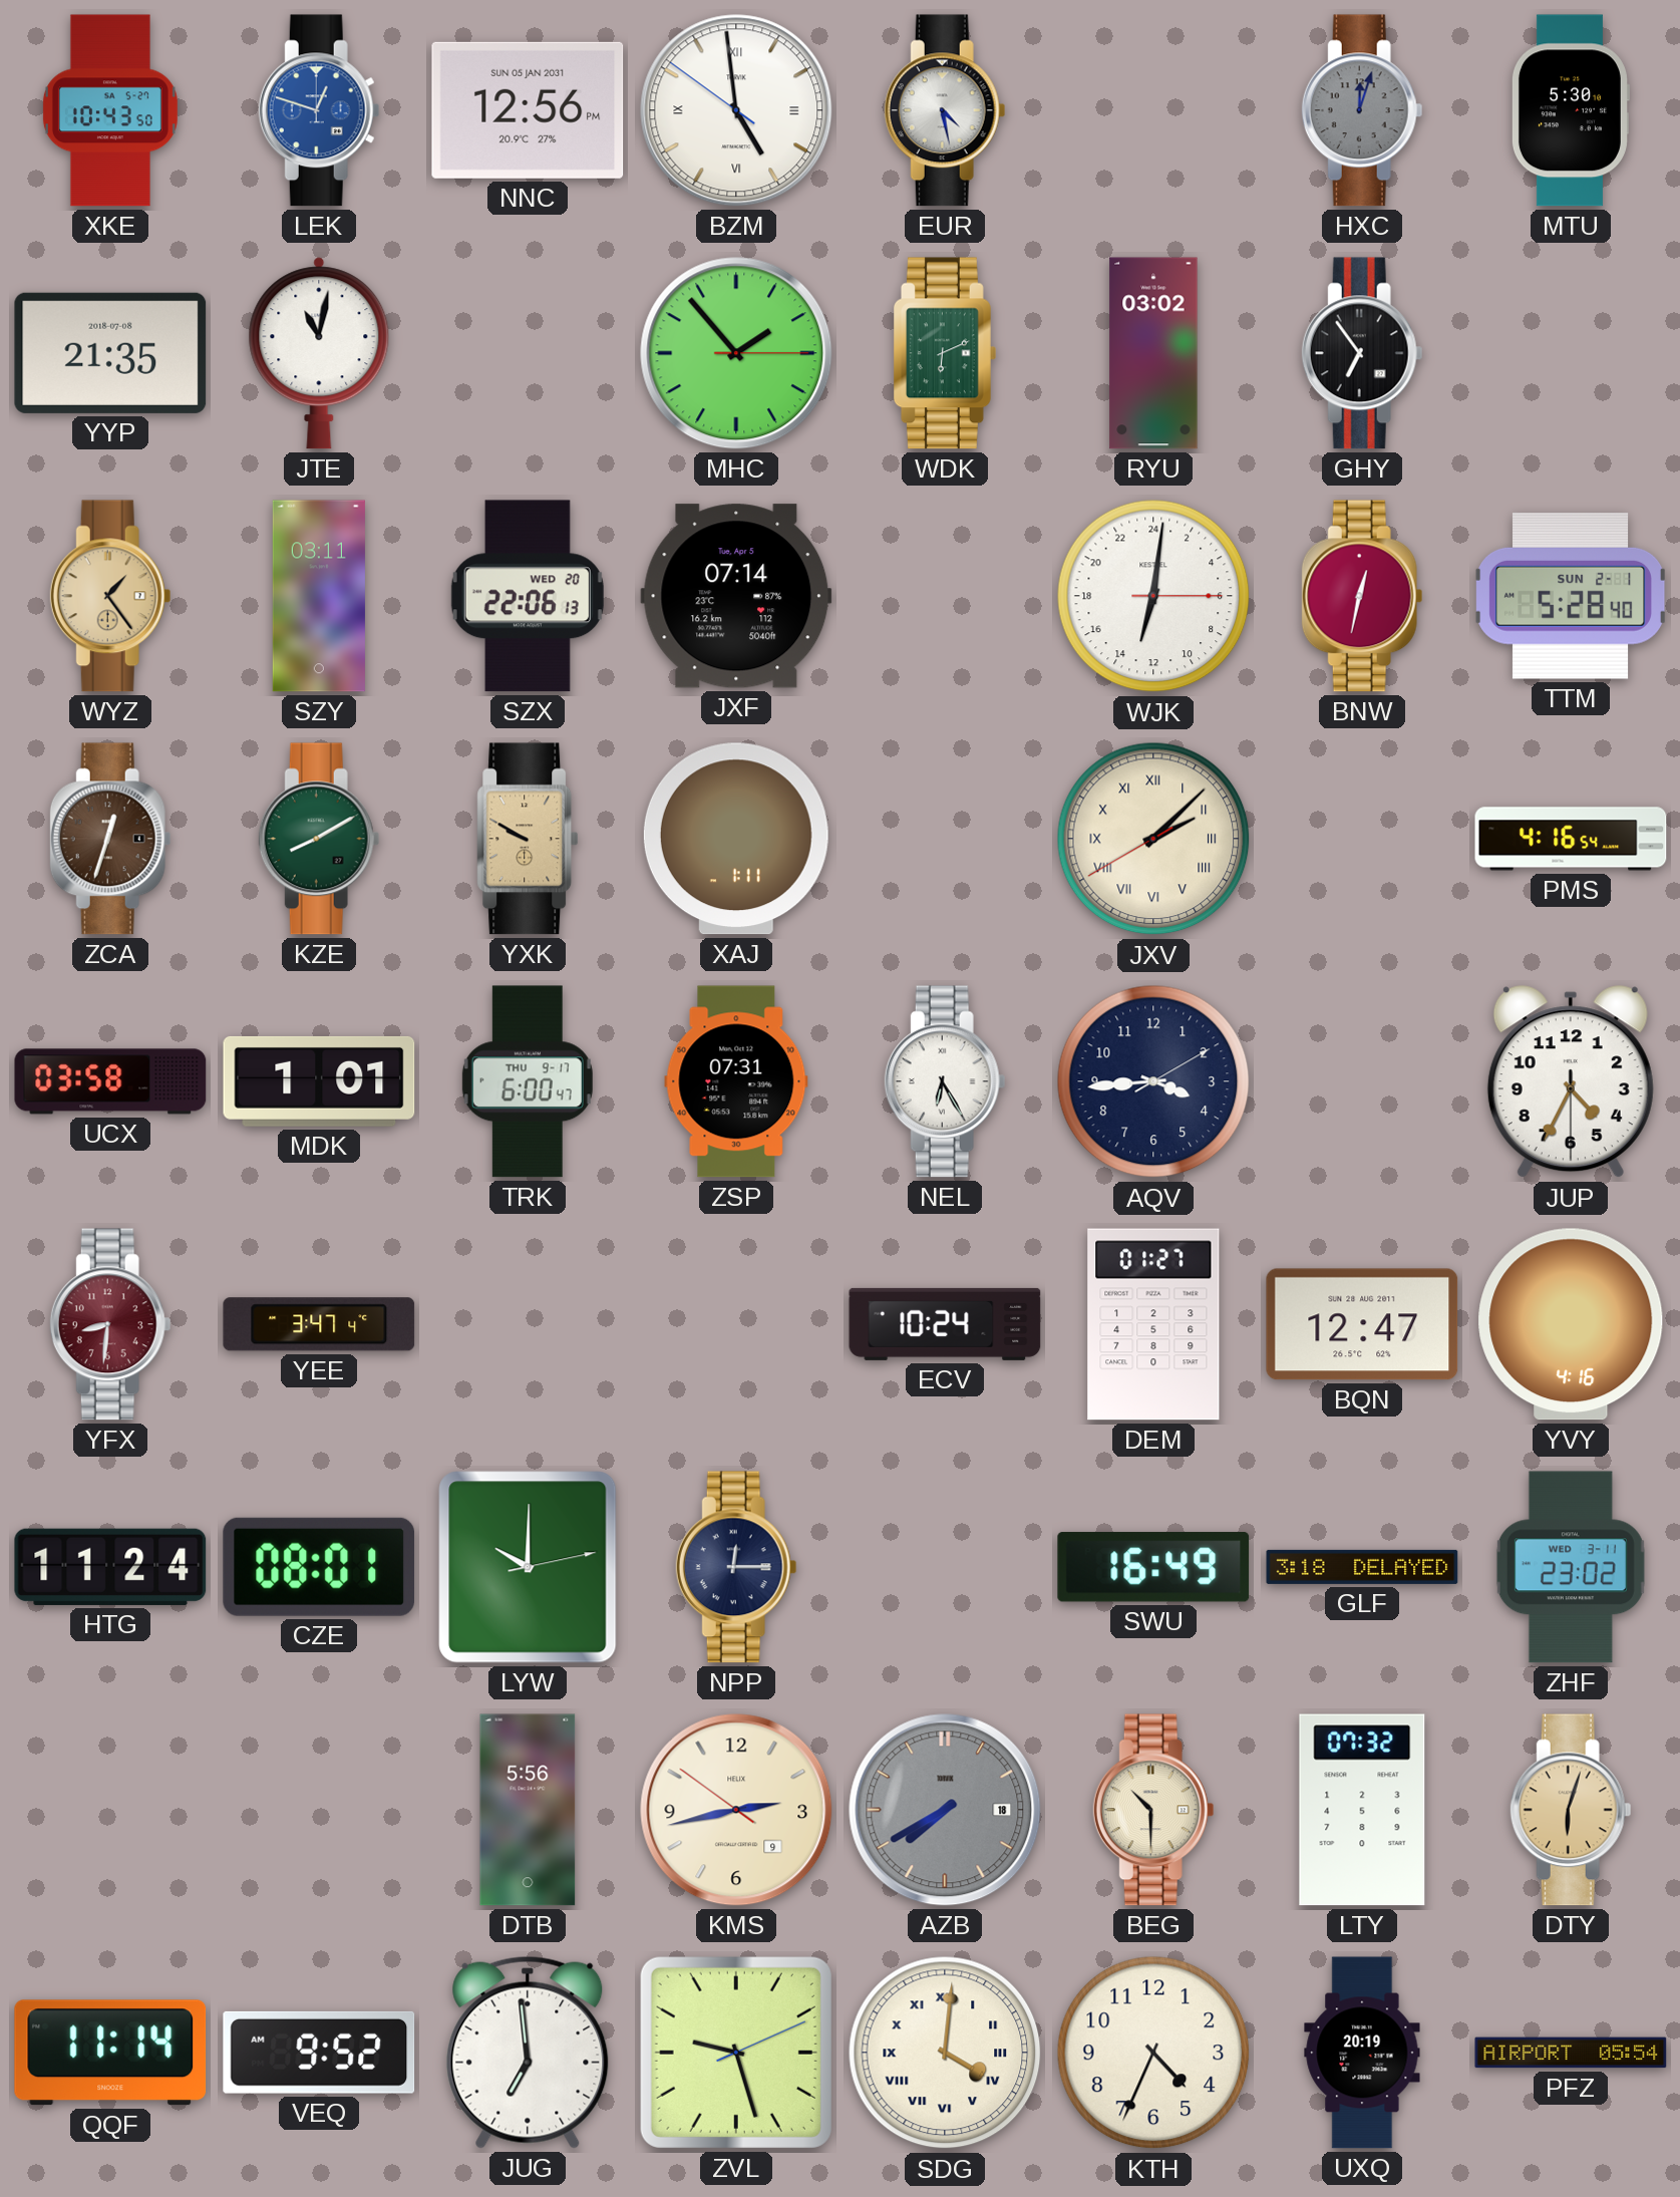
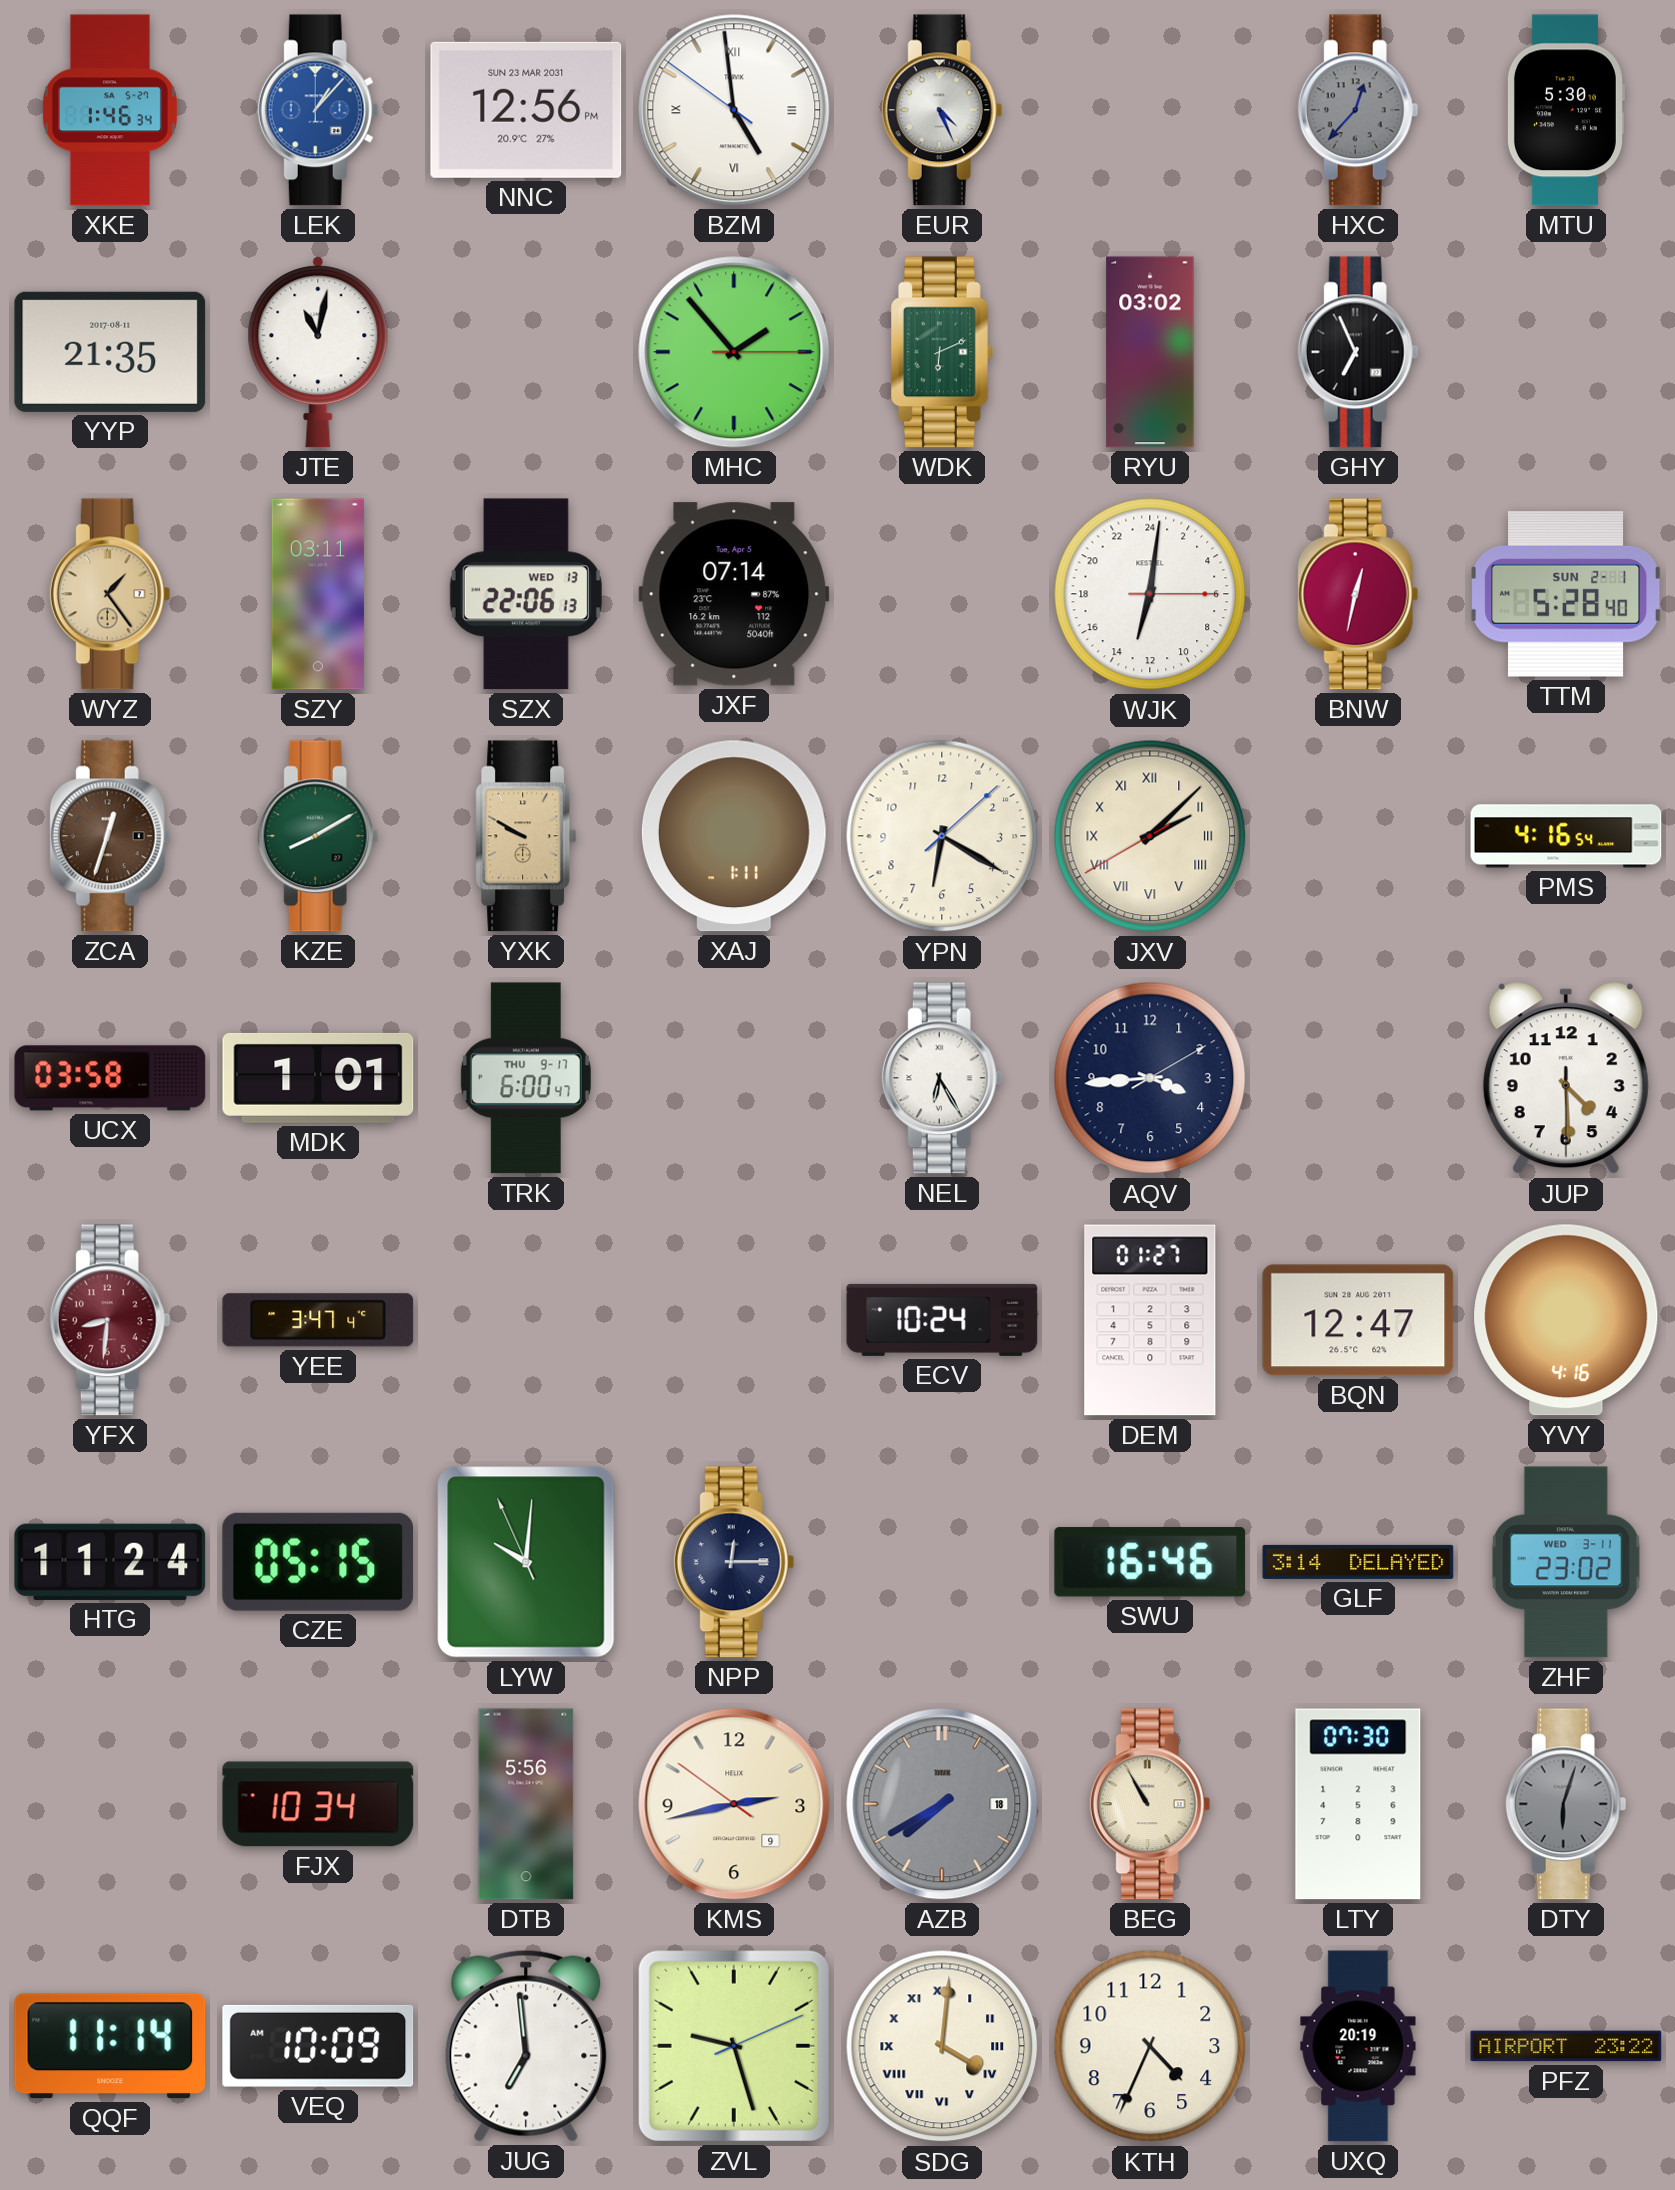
XKE: 10:43 -> 1:46
LEK: 12:48 -> 1:07
NNC date: SUN 05 JAN 2031 -> SUN 23 MAR 2031
EUR: 4:28 -> 4:26
HXC: 12:03 -> 12:37
YYP date: 2018-07-08 -> 2017-08-11
GHY: 6:54 -> 6:56
SZX date: WED 20 -> WED 13
YPN: none -> 6:20
ZSP: 07:31 -> none
JUP: 4:34 -> 4:29
CZE: 08:01 -> 05:15
LYW: 10:00:13 -> 10:00:56
SWU: 16:49 -> 16:46
GLF: 3:18 -> 3:14
FJX: none -> 10:34
BEG: 10:30 -> 10:55
LTY: 07:32 -> 07:30
DTY dial: champagne -> grey
VEQ: 9:52 -> 10:09
PFZ: 05:54 -> 23:22
